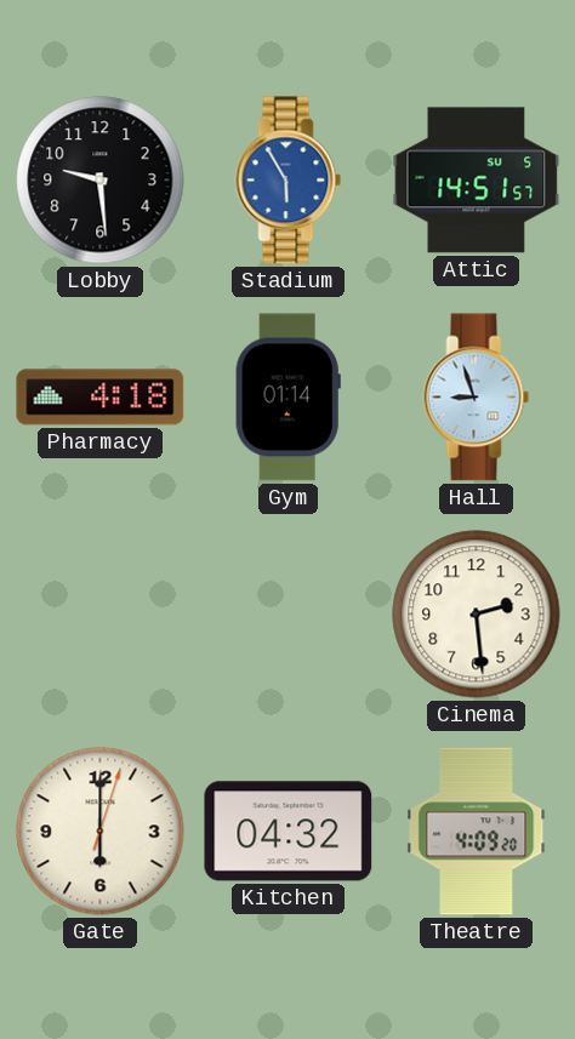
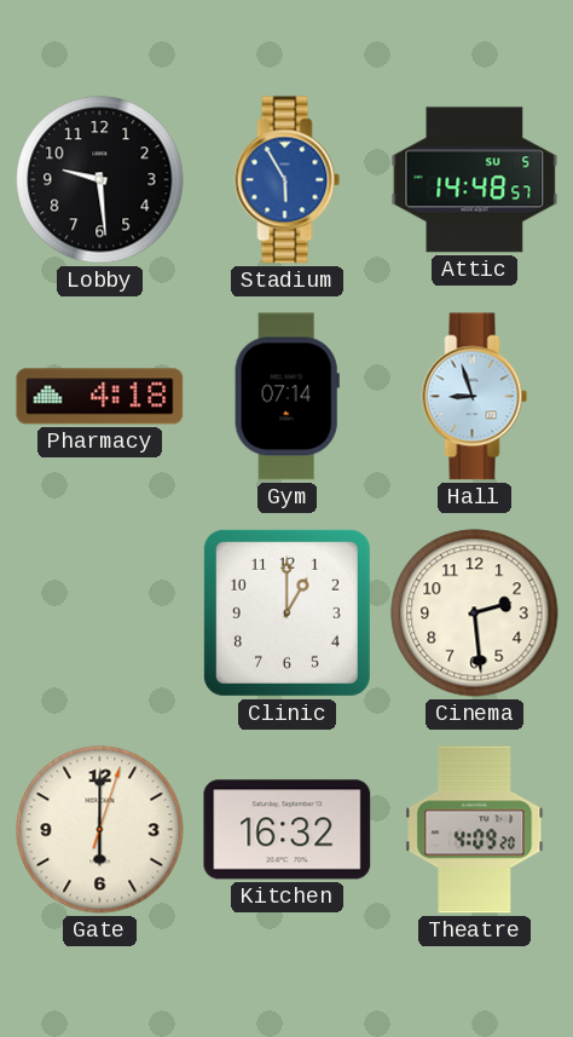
Attic: 14:51 -> 14:48
Gym: 01:14 -> 07:14
Clinic: none -> 1:00
Kitchen: 04:32 -> 16:32
